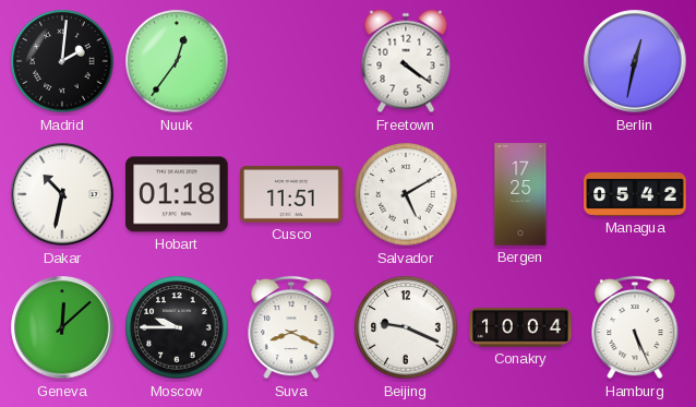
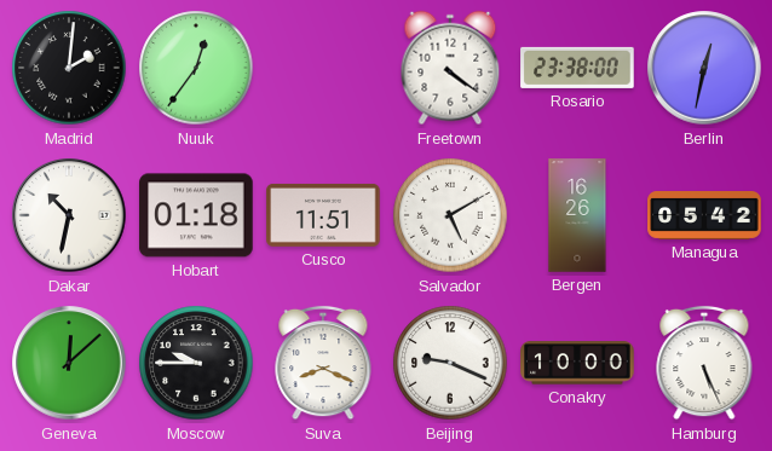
Rosario: none -> 23:38
Bergen: 17:25 -> 16:26
Conakry: 10:04 -> 10:00
